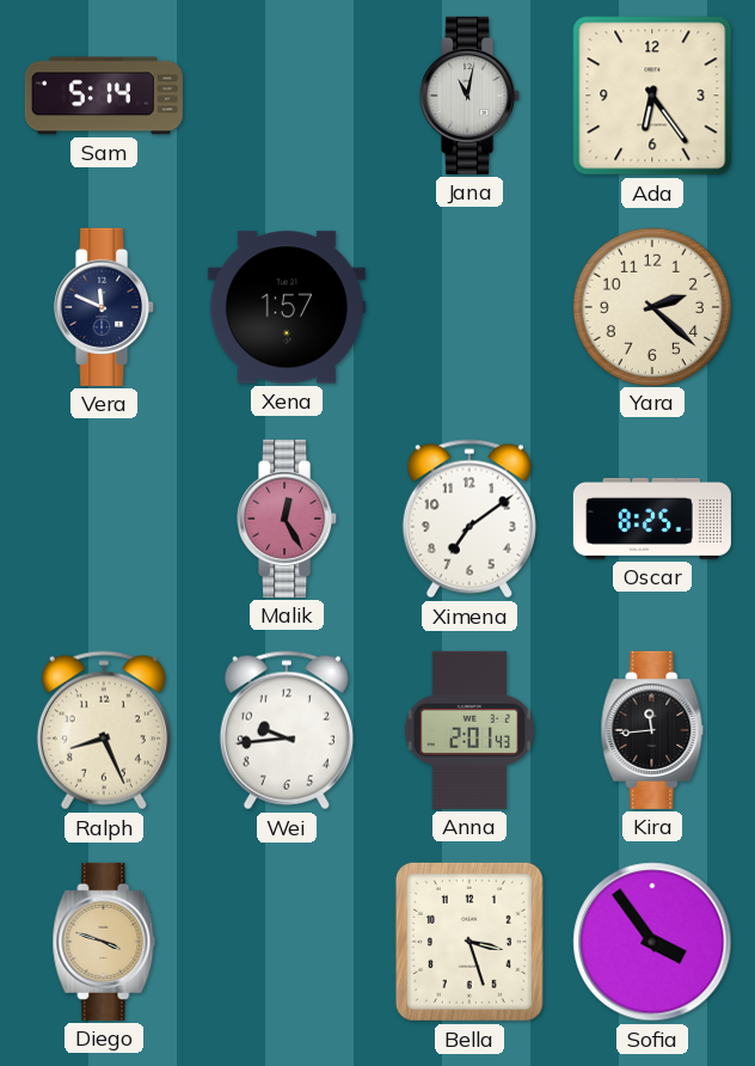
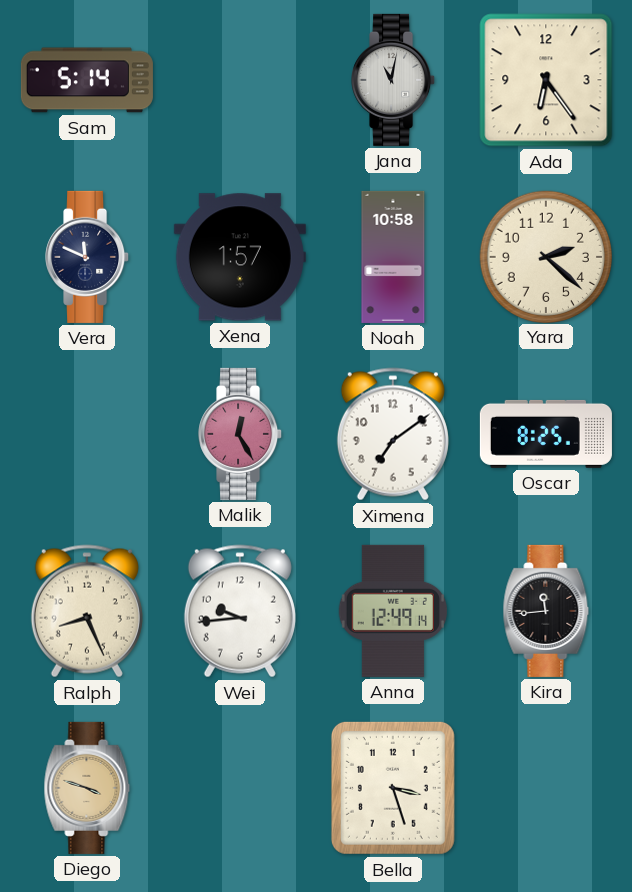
Noah: none -> 10:58
Anna: 2:01 -> 12:49
Sofia: 3:54 -> none
